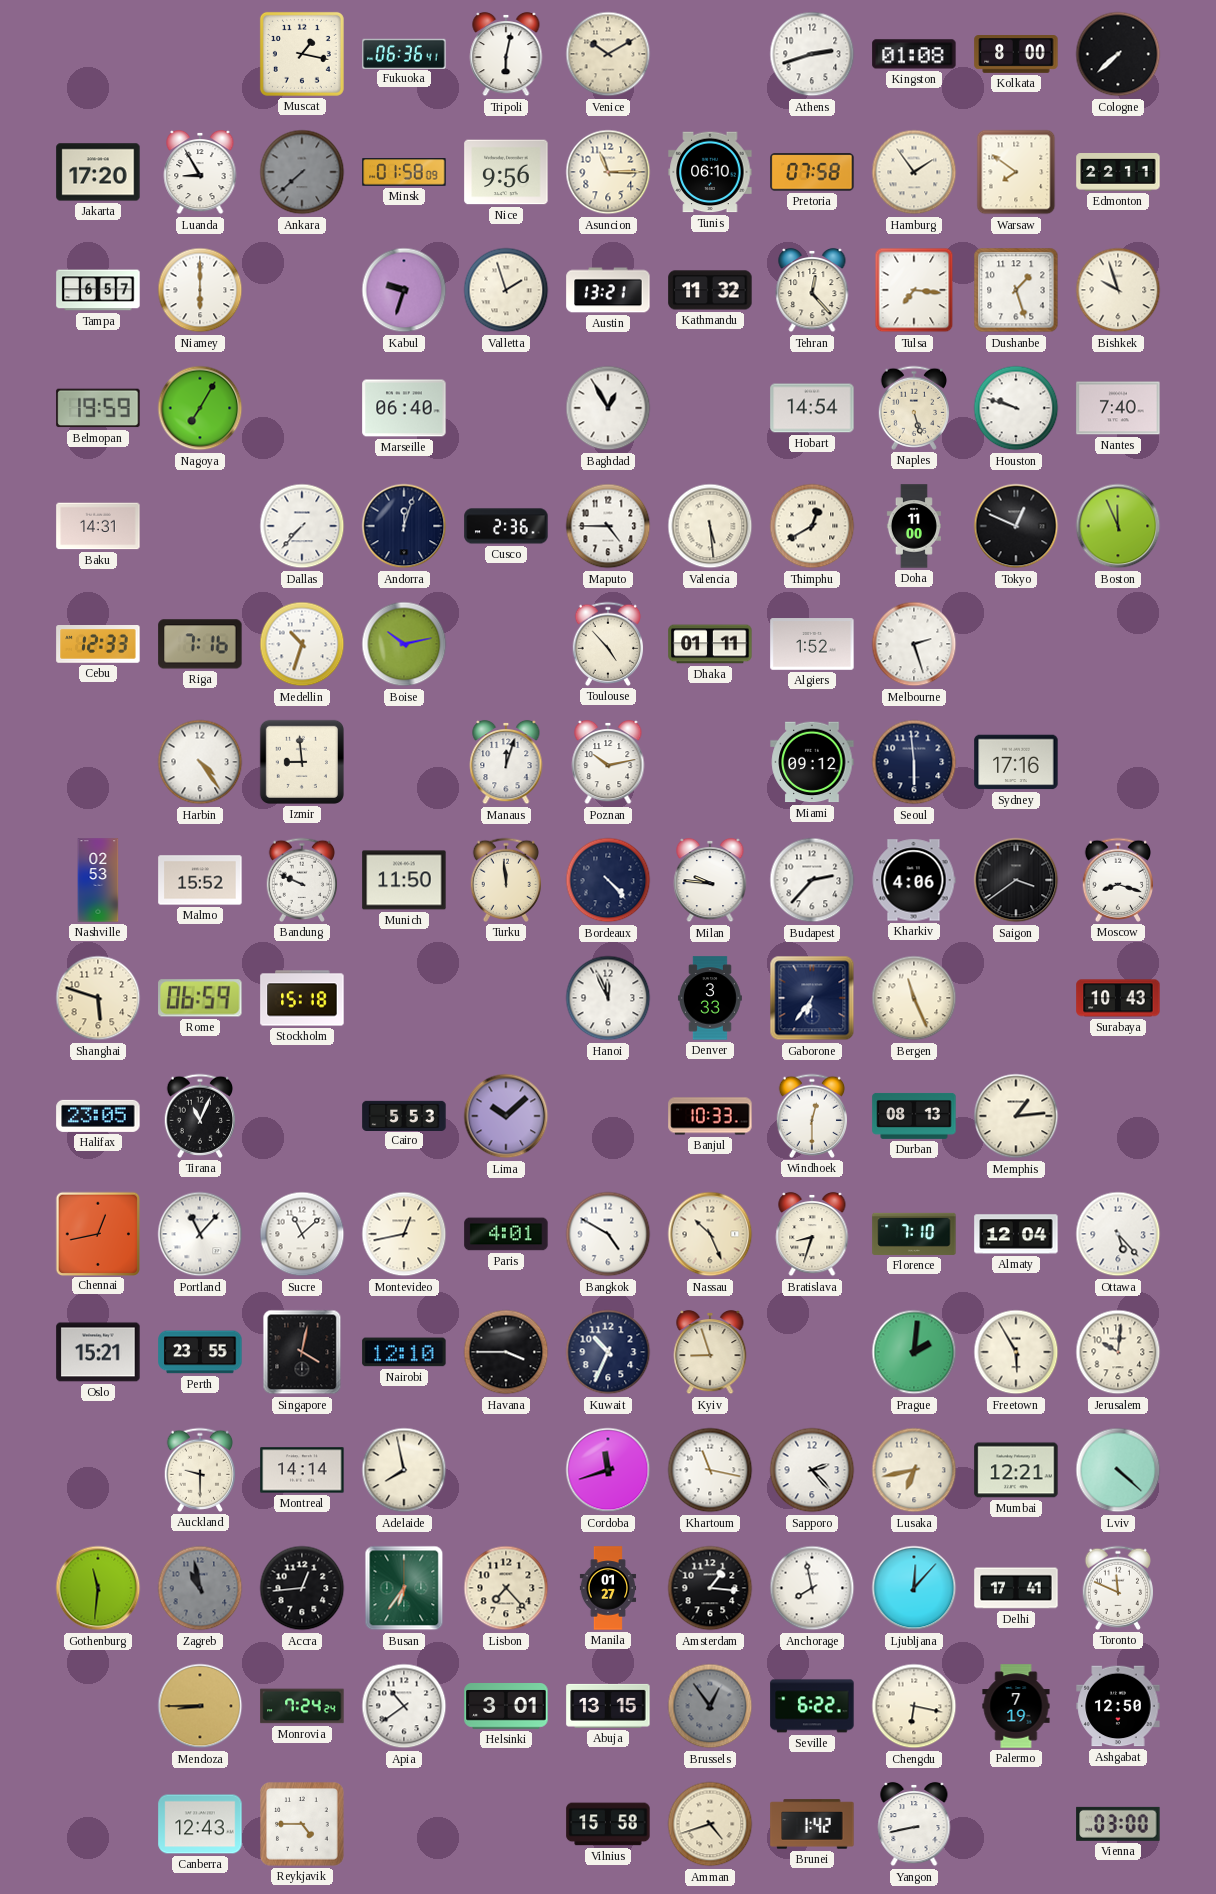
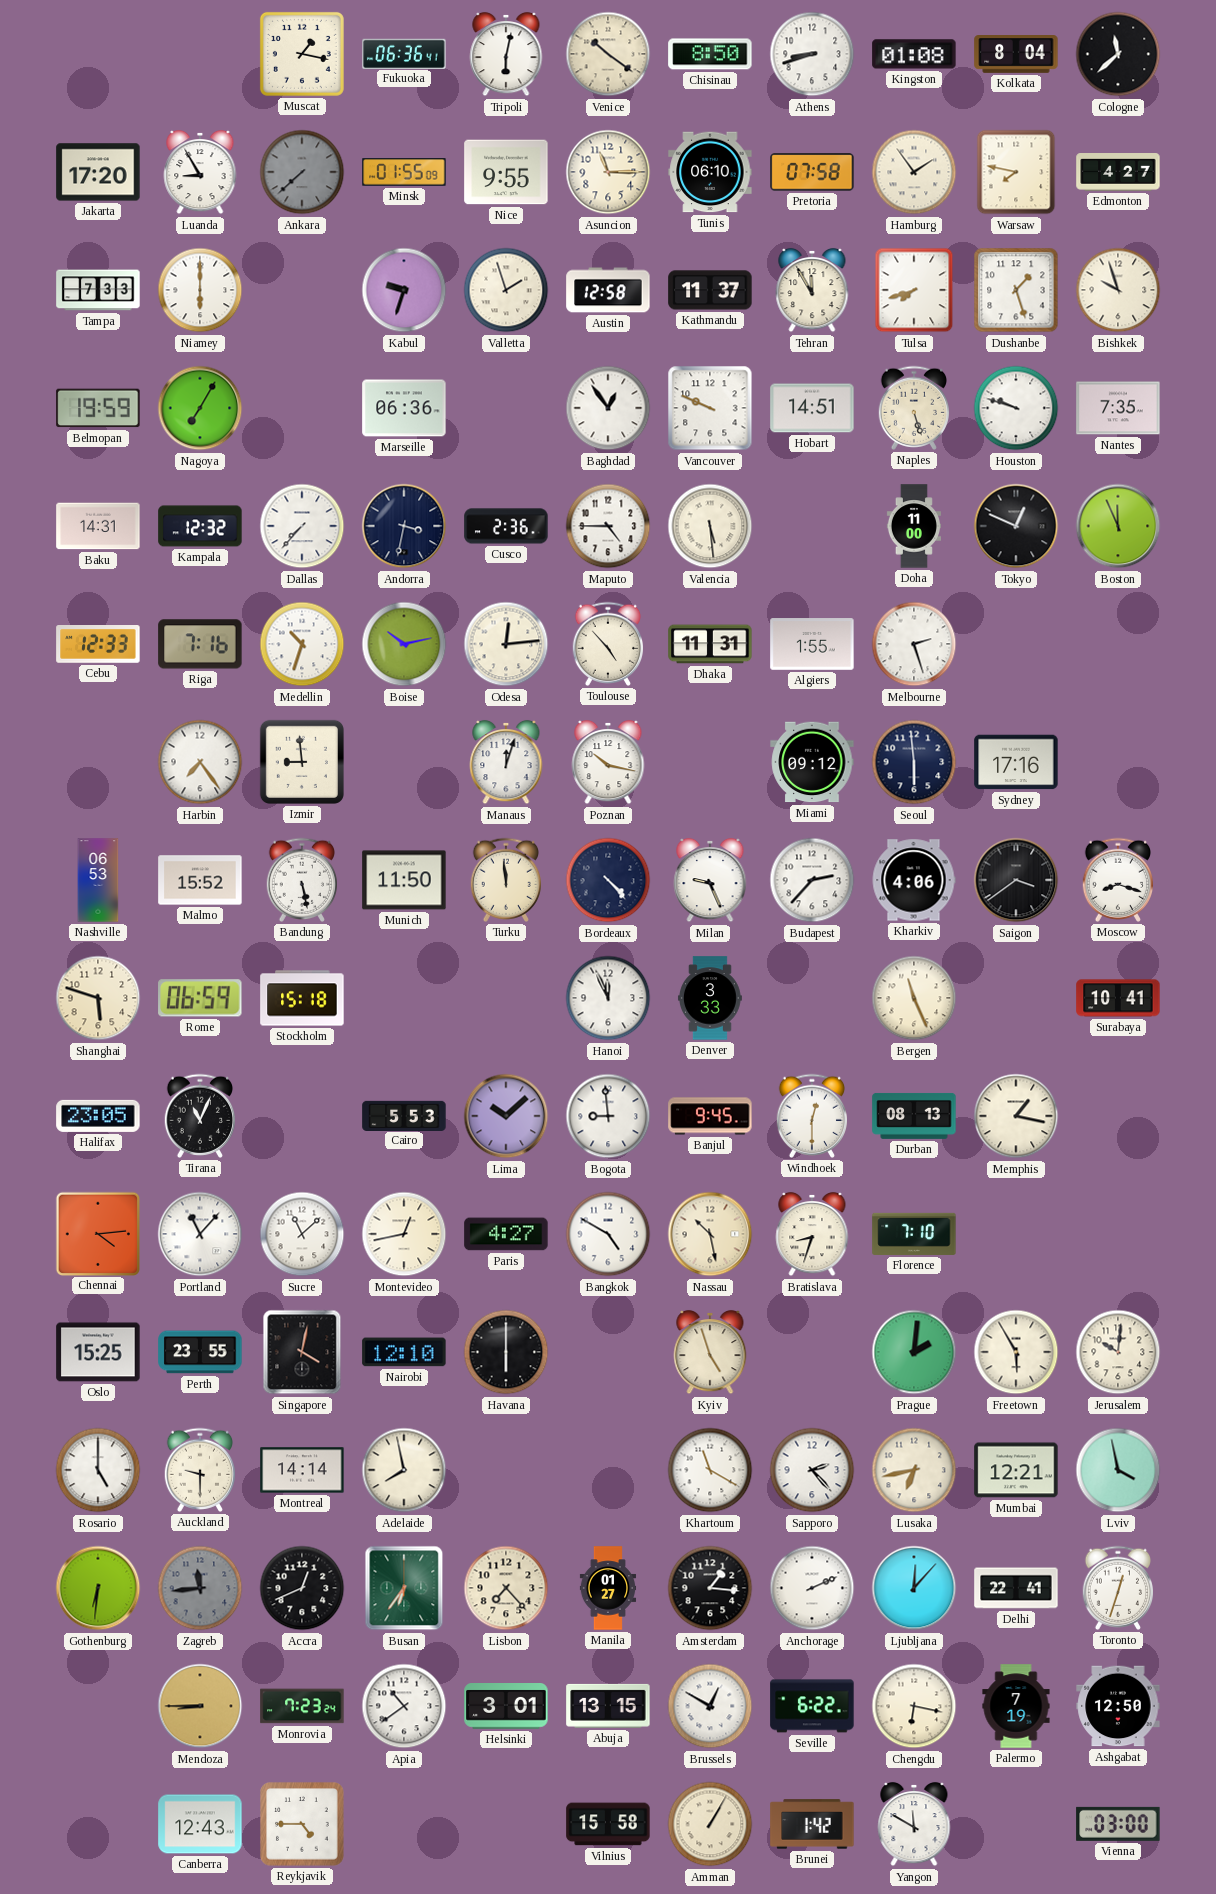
Venice: 10:10 -> 10:21
Chisinau: none -> 8:50
Athens: 2:42 -> 8:42
Kolkata: 8:00 -> 8:04
Cologne: 7:38 -> 11:38
Minsk: 01:58 -> 01:55
Nice: 9:56 -> 9:55
Warsaw: 7:51 -> 7:47
Edmonton: 22:11 -> 4:27
Tampa: 6:57 -> 7:33
Austin: 13:21 -> 12:58
Kathmandu: 11:32 -> 11:37
Tehran: 12:23 -> 11:55
Tulsa: 7:16 -> 7:42
Marseille: 06:40 -> 06:36
Baghdad: 12:55 -> 12:54
Vancouver: none -> 9:49
Hobart: 14:54 -> 14:51
Nantes: 7:40 -> 7:35
Kampala: none -> 12:32
Andorra: 12:03 -> 3:32
Thimphu: 12:40 -> none
Odesa: none -> 12:14
Dhaka: 01:11 -> 11:31
Algiers: 1:52 -> 1:55
Harbin: 4:24 -> 7:24
Poznan: 10:13 -> 10:17
Nashville: 02:53 -> 06:53
Bandung: 9:49 -> 5:28
Milan: 9:46 -> 9:26
Gaborone: 6:36 -> none
Surabaya: 10:43 -> 10:41
Bogota: none -> 8:59
Banjul: 10:33 -> 9:45
Memphis: 1:14 -> 1:17
Chennai: 12:43 -> 4:14
Paris: 4:01 -> 4:27
Nassau: 10:26 -> 10:28
Almaty: 12:04 -> none
Ottawa: 5:23 -> none
Oslo: 15:21 -> 15:25
Havana: 3:45 -> 6:00
Kuwait: 10:34 -> none
Kyiv: 8:57 -> 4:57
Rosario: none -> 5:00
Cordoba: 11:42 -> none
Khartoum: 11:17 -> 11:20
Lviv: 4:22 -> 3:58
Gothenburg: 11:31 -> 6:31
Zagreb: 10:58 -> 11:44
Accra: 12:44 -> 12:41
Anchorage: 7:58 -> 2:11
Delhi: 17:41 -> 22:41
Toronto: 11:49 -> 12:33
Monrovia: 7:24 -> 7:23
Brussels: 12:54 -> 12:50
Brussels dial: grey -> white
Amman: 4:42 -> 1:05
Yangon: 8:43 -> 11:50
